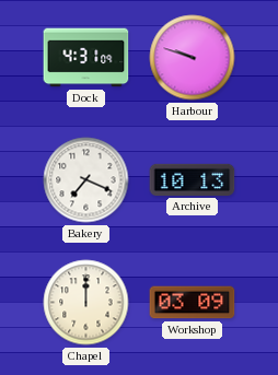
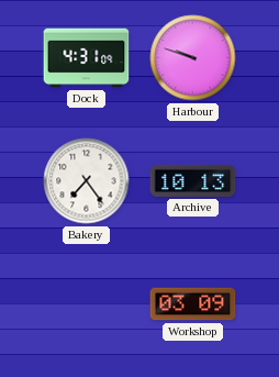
Bakery: 7:19 -> 7:24
Chapel: 12:00 -> none
